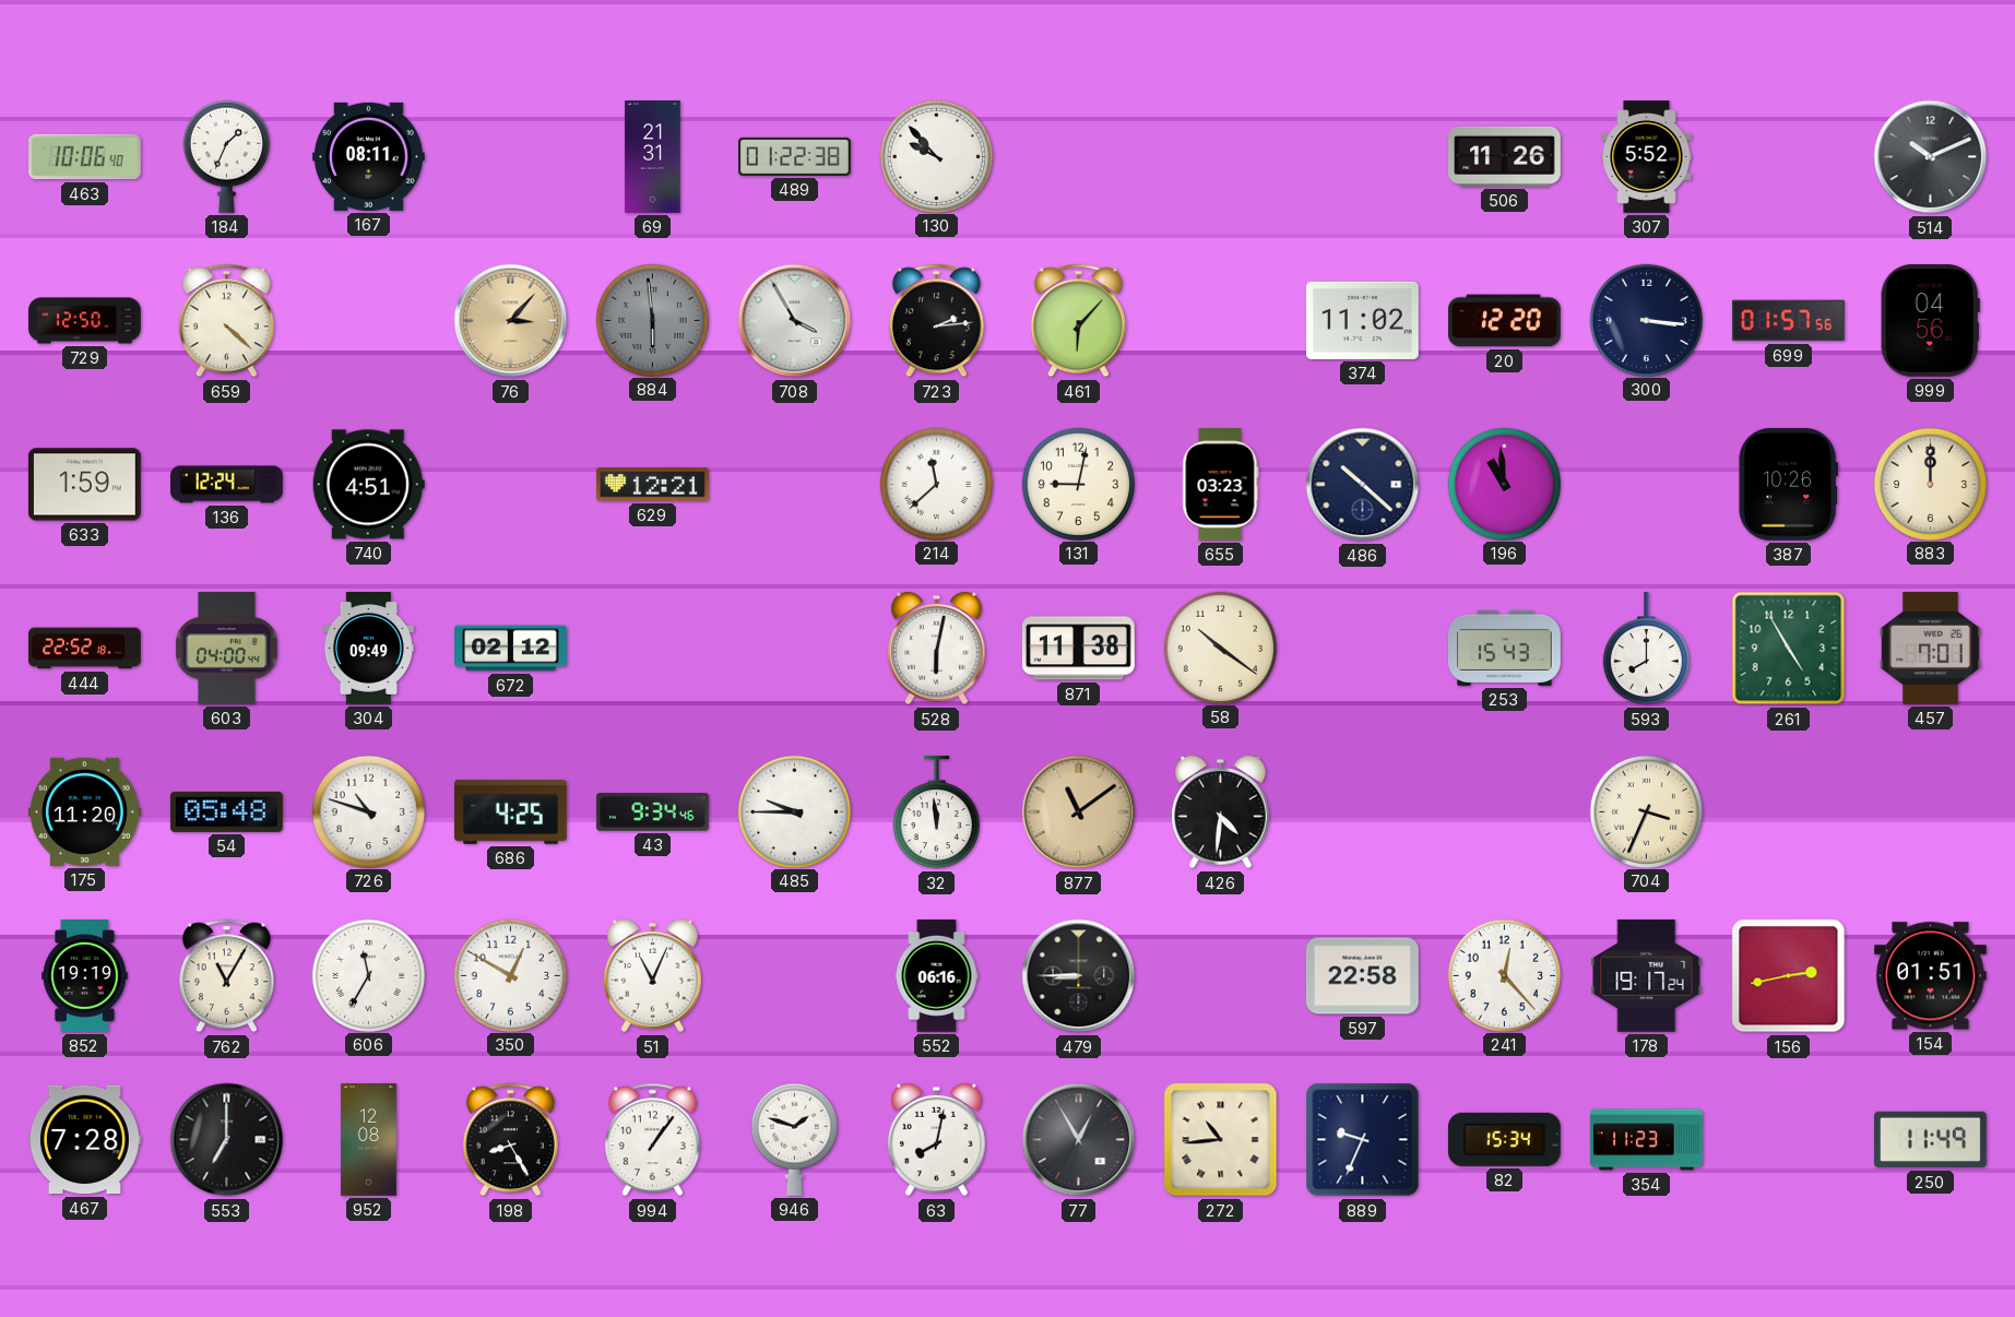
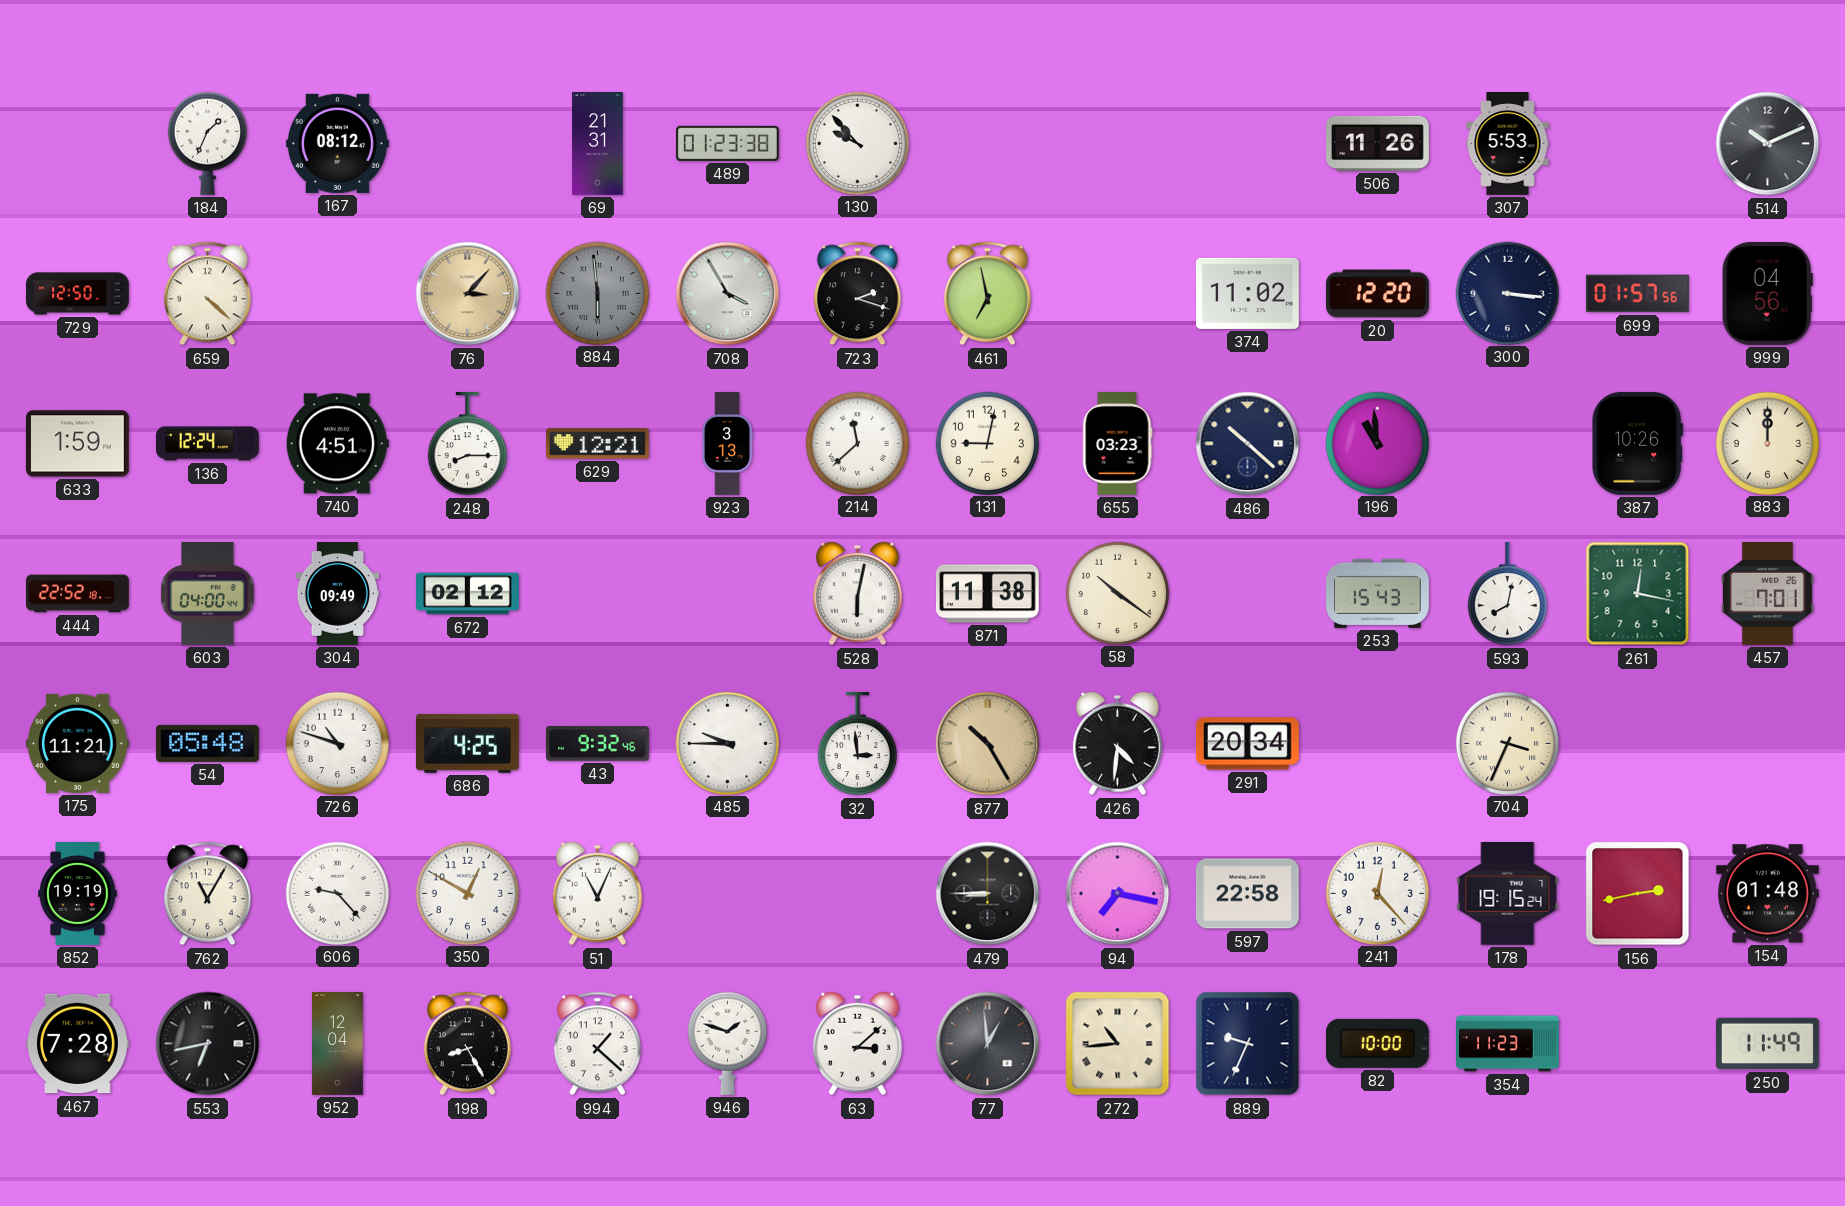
463: 10:06 -> none
167: 08:11 -> 08:12
489: 01:22 -> 01:23
307: 5:52 -> 5:53
723: 2:14 -> 2:18
461: 6:07 -> 6:58
248: none -> 8:15
923: none -> 3:13
593: 8:00 -> 8:02
261: 4:55 -> 12:17
175: 11:20 -> 11:21
43: 9:34 -> 9:32
32: 11:59 -> 2:59
877: 11:09 -> 10:25
291: none -> 20:34
606: 11:35 -> 9:23
552: 06:16 -> none
94: none -> 7:17
178: 19:17 -> 19:15
154: 01:51 -> 01:48
553: 7:00 -> 6:43
952: 12:08 -> 12:04
994: 1:06 -> 1:22
63: 8:02 -> 3:08
77: 12:55 -> 12:59
82: 15:34 -> 10:00
